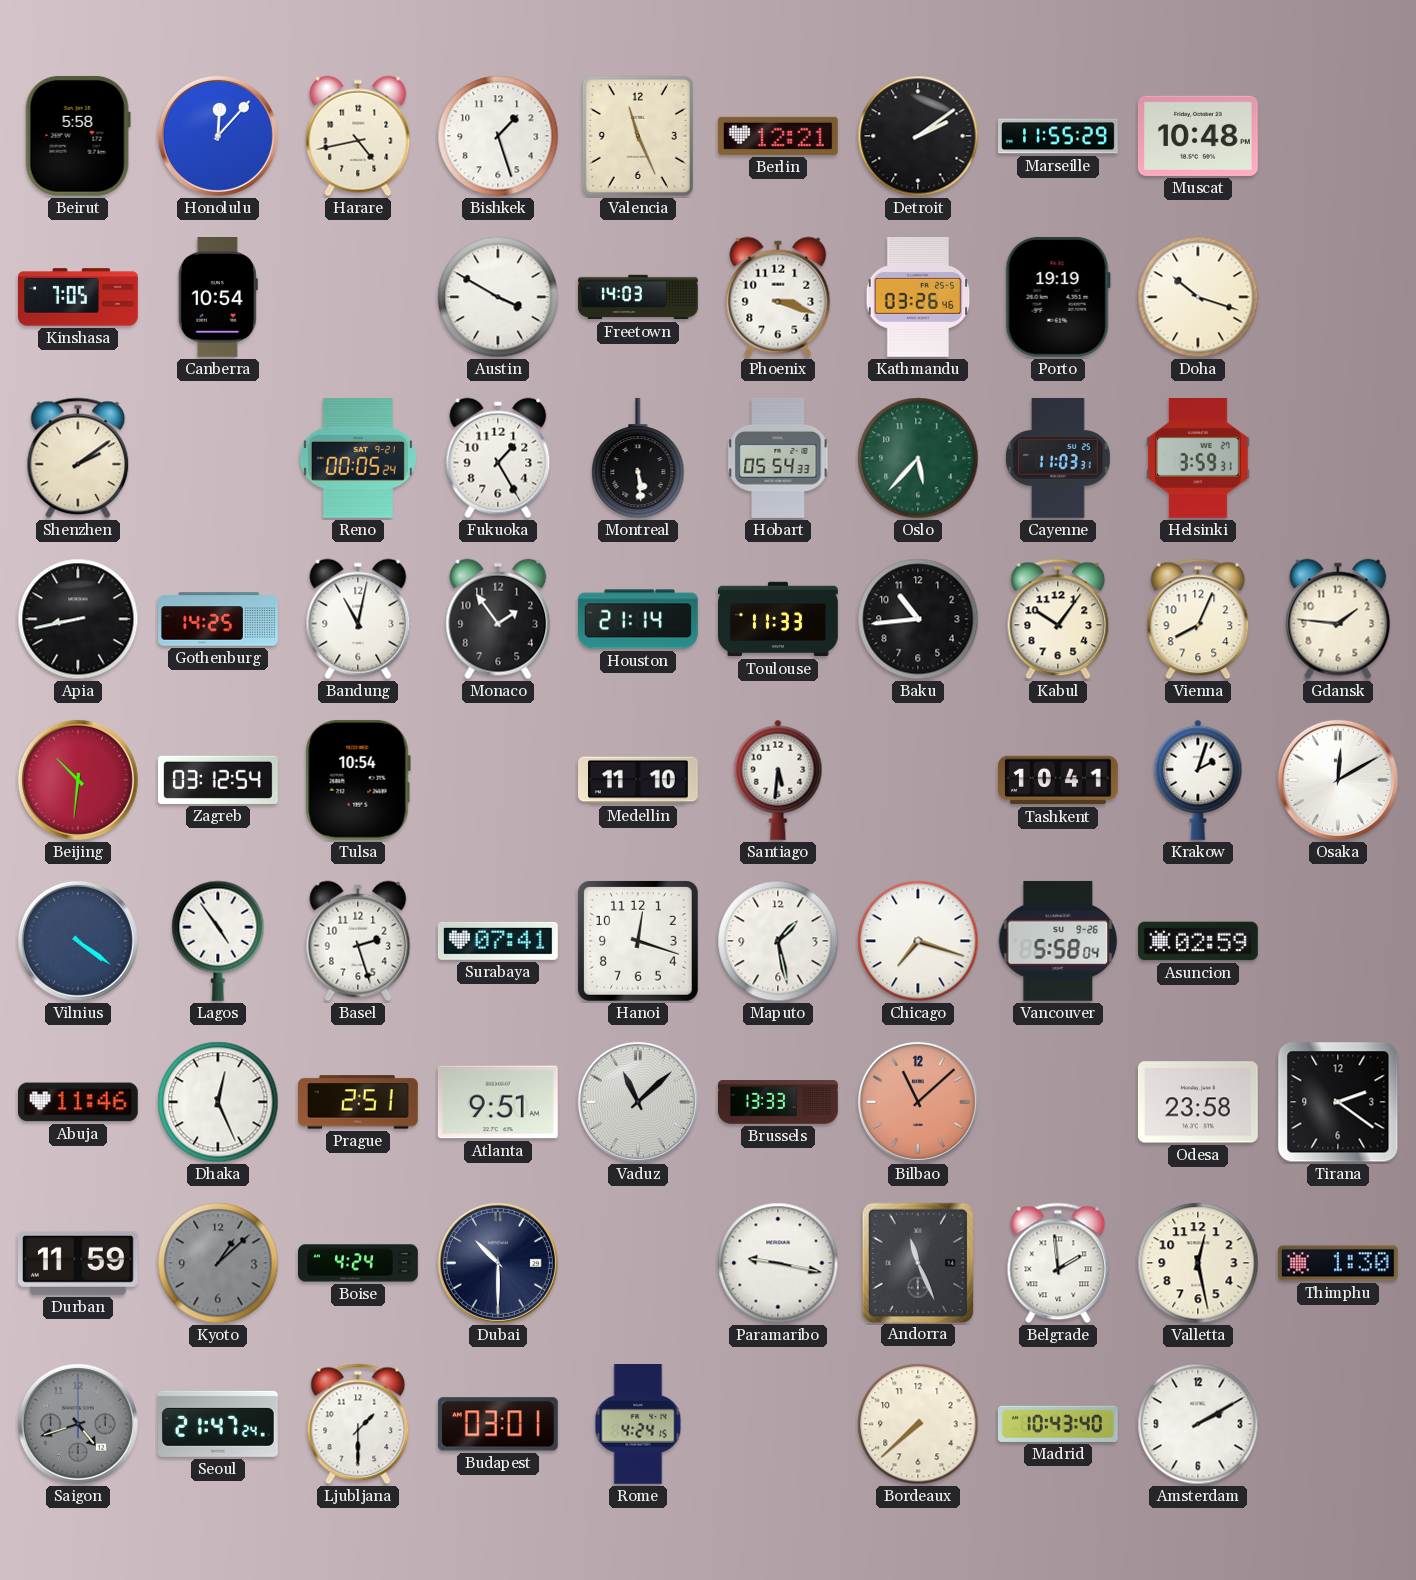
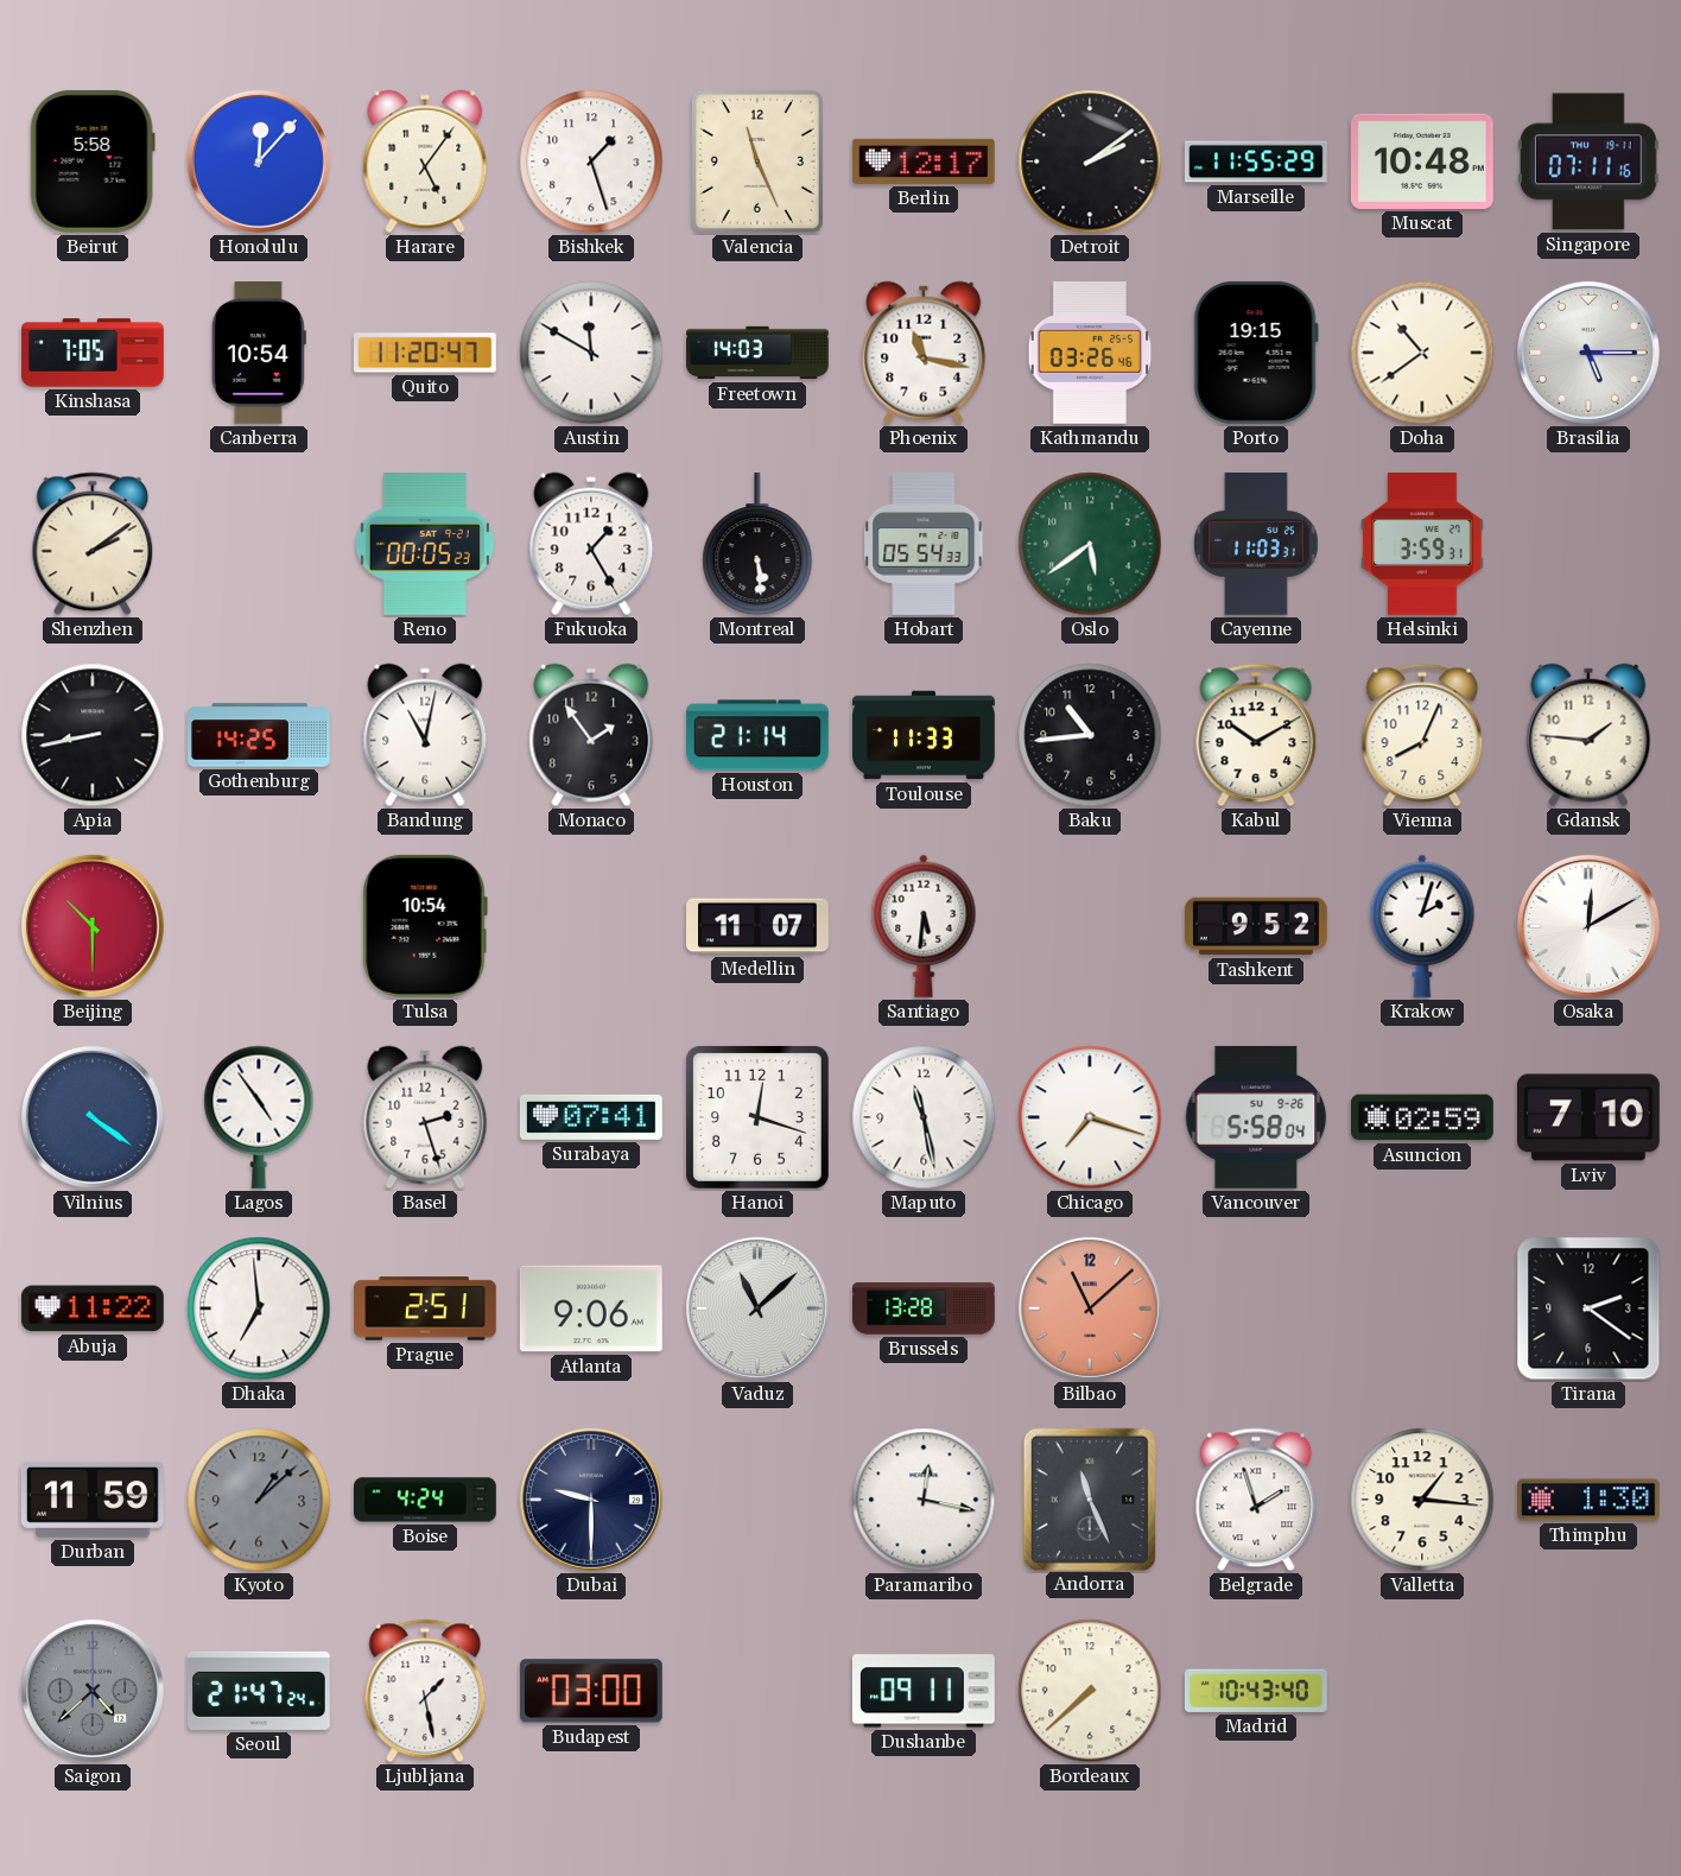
Harare: 4:43 -> 5:06
Berlin: 12:21 -> 12:17
Singapore: none -> 07:11
Quito: none -> 11:20
Austin: 3:50 -> 11:50
Phoenix: 3:18 -> 11:17
Porto: 19:19 -> 19:15
Doha: 10:18 -> 10:39
Brasilia: none -> 5:15
Reno: 00:05:24 -> 00:05:23
Oslo: 5:37 -> 5:39
Kabul: 10:06 -> 10:10
Beijing: 10:31 -> 10:30
Zagreb: 03:12 -> none
Medellin: 11:10 -> 11:07
Tashkent: 10:41 -> 9:52
Maputo: 1:28 -> 11:28
Lviv: none -> 7:10
Abuja: 11:46 -> 11:22
Dhaka: 12:26 -> 6:59
Atlanta: 9:51 -> 9:06
Brussels: 13:33 -> 13:28
Odesa: 23:58 -> none
Dubai: 10:30 -> 9:30
Paramaribo: 9:17 -> 12:17
Belgrade: 1:59 -> 1:57
Valletta: 12:28 -> 1:16
Saigon: 4:42 -> 4:38
Ljubljana: 1:30 -> 1:28
Budapest: 03:01 -> 03:00
Rome: 4:24 -> none
Dushanbe: none -> 09:11
Amsterdam: 2:10 -> none
